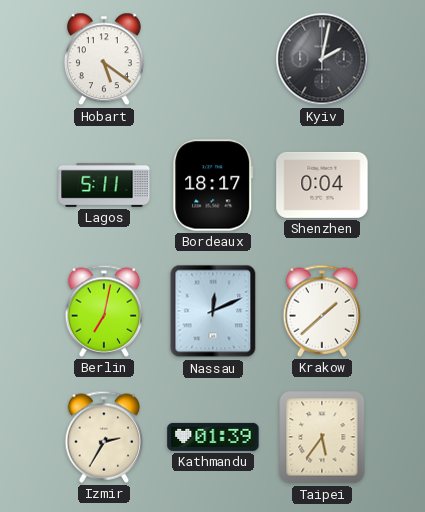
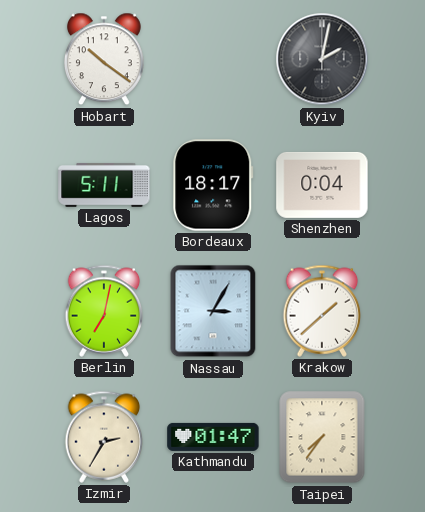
Hobart: 5:21 -> 10:21
Nassau: 12:11 -> 3:05
Kathmandu: 01:39 -> 01:47
Taipei: 5:36 -> 7:36
